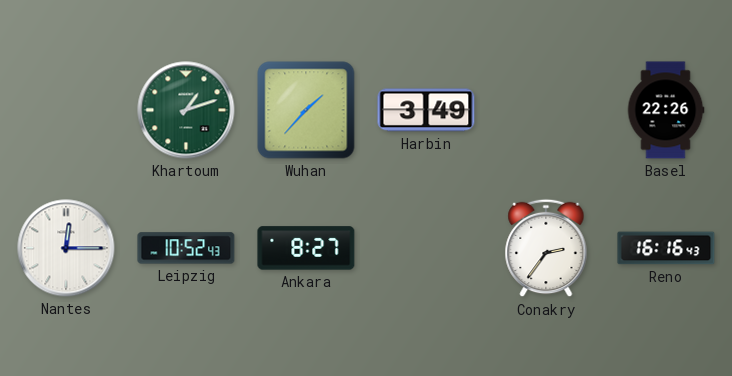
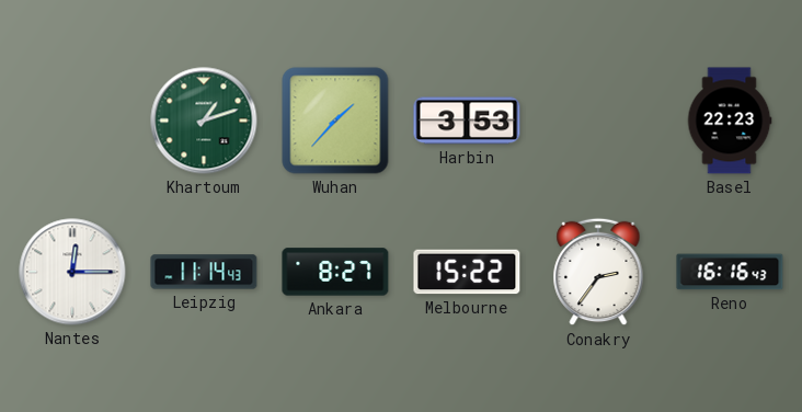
Harbin: 3:49 -> 3:53
Basel: 22:26 -> 22:23
Leipzig: 10:52 -> 11:14
Melbourne: none -> 15:22
